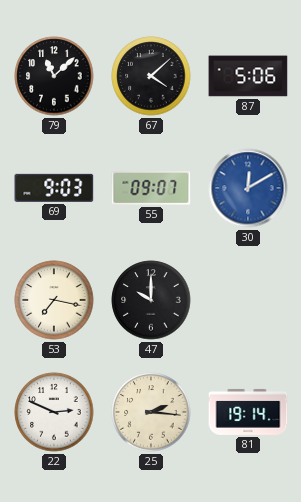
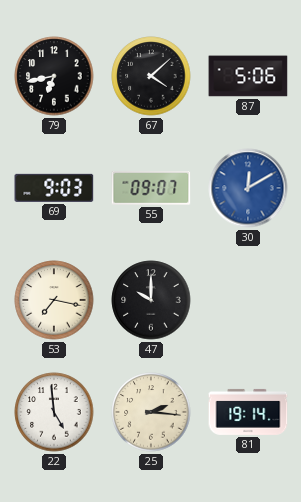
79: 11:08 -> 6:43
22: 2:49 -> 4:59
